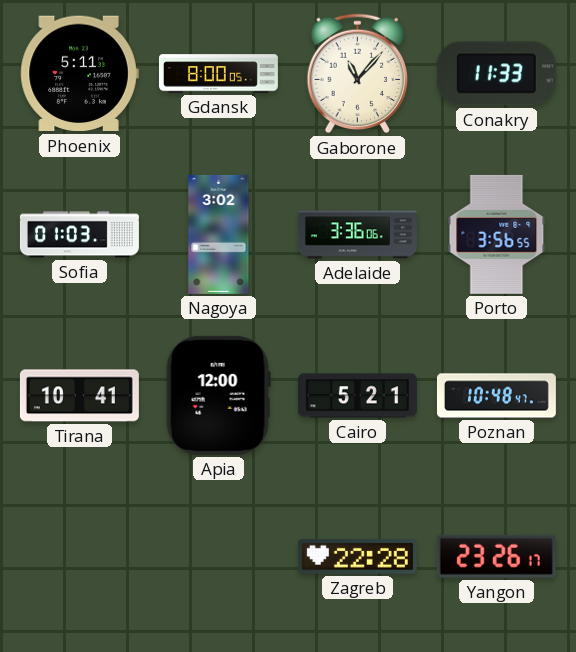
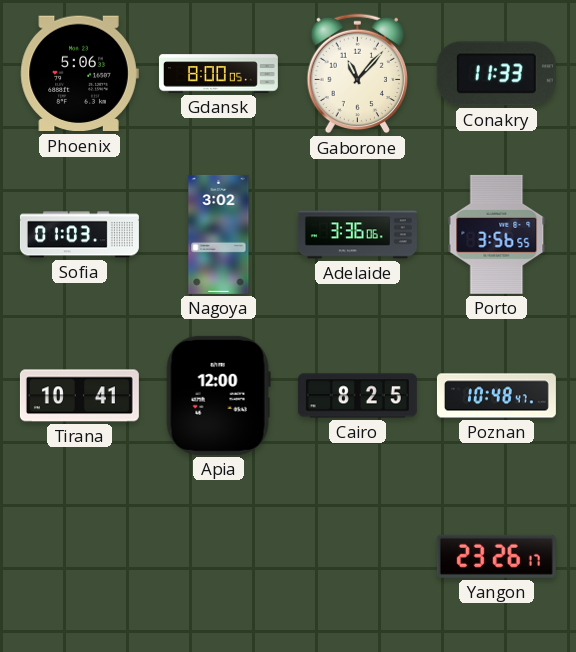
Phoenix: 5:11 -> 5:06
Cairo: 5:21 -> 8:25
Zagreb: 22:28 -> none
